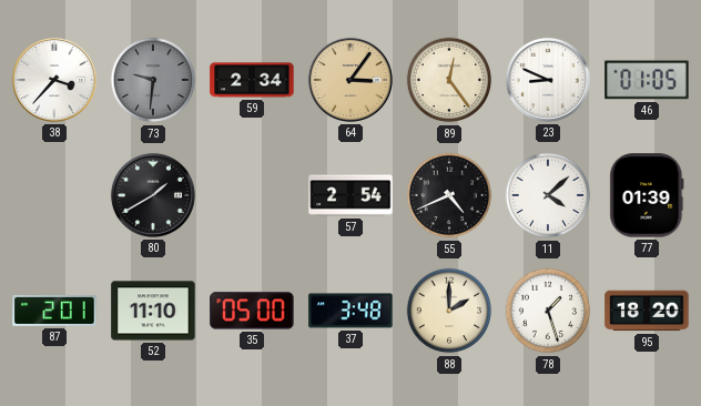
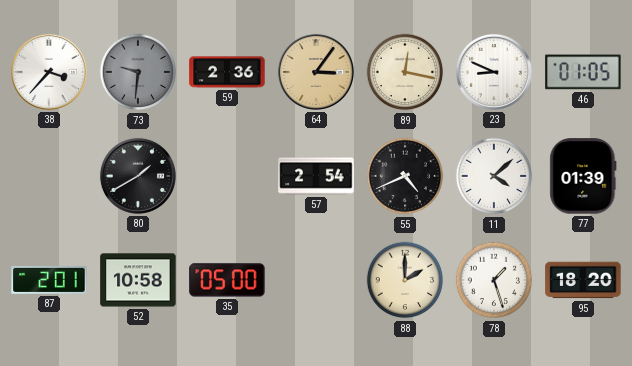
59: 2:34 -> 2:36
89: 12:24 -> 12:17
52: 11:10 -> 10:58
37: 3:48 -> none
